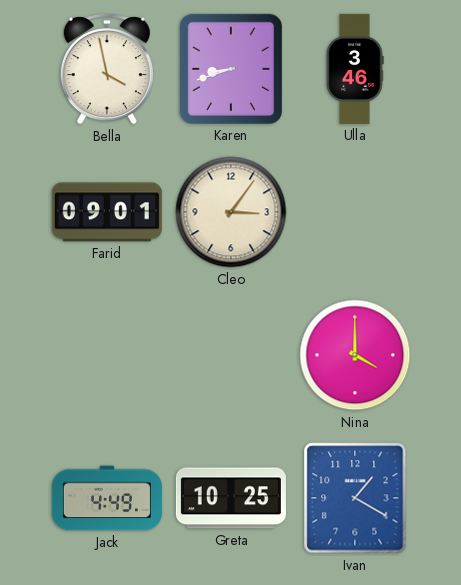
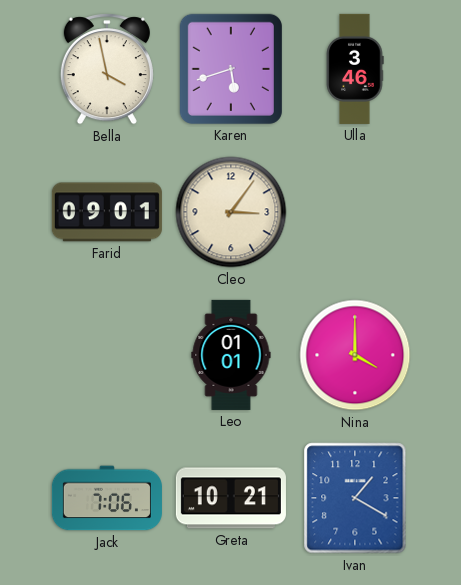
Karen: 8:42 -> 5:42
Leo: none -> 01:01
Jack: 4:49 -> 7:06
Greta: 10:25 -> 10:21
